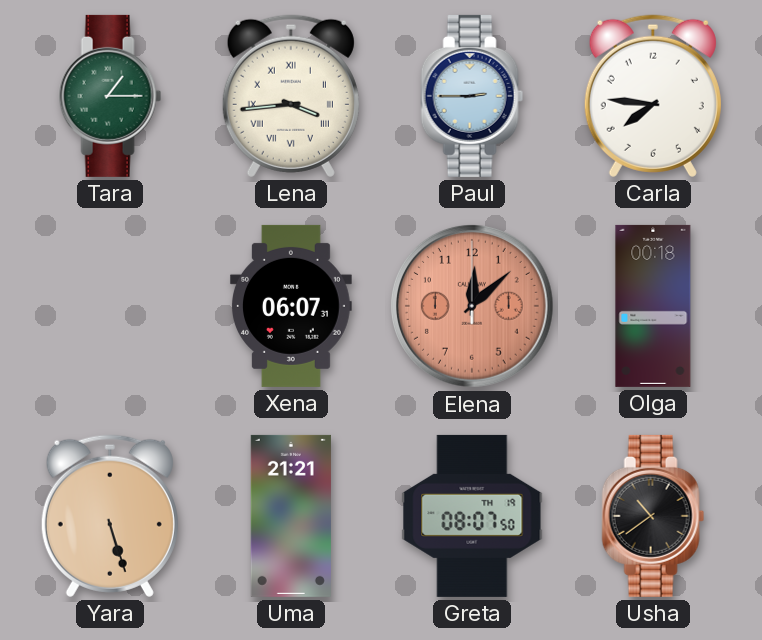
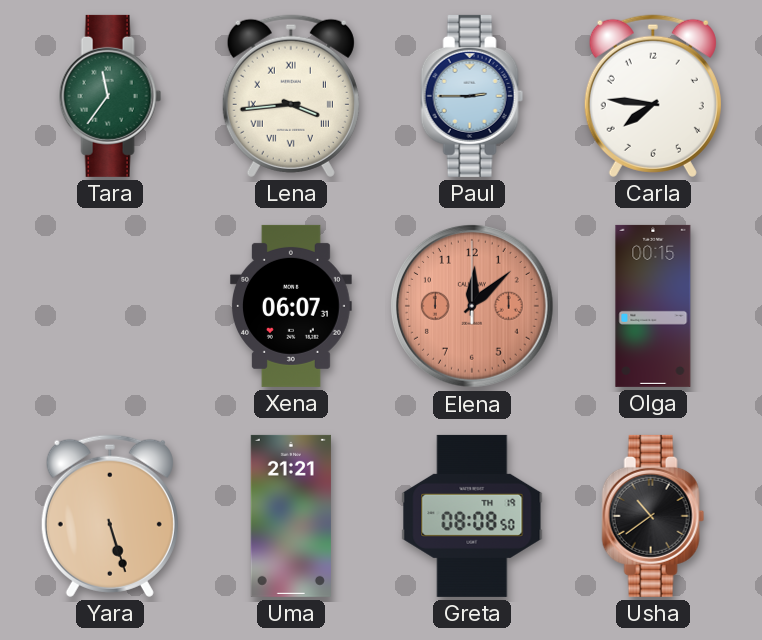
Tara: 1:15 -> 11:36
Olga: 00:18 -> 00:15
Greta: 08:07 -> 08:08
